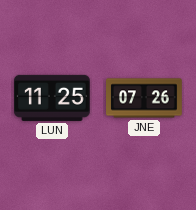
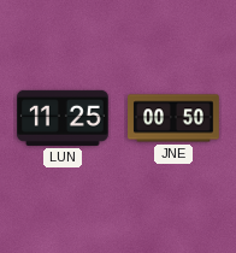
JNE: 07:26 -> 00:50
